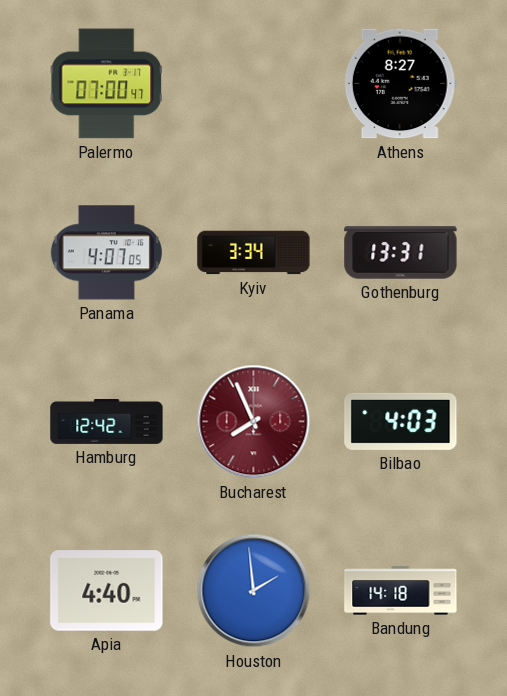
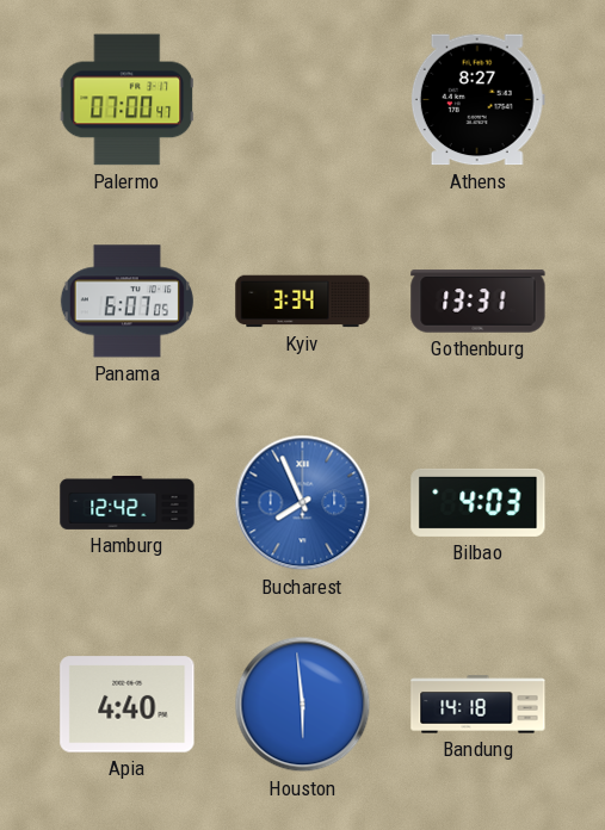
Panama: 4:07 -> 6:07
Bucharest dial: burgundy -> blue
Houston: 1:59 -> 5:59
